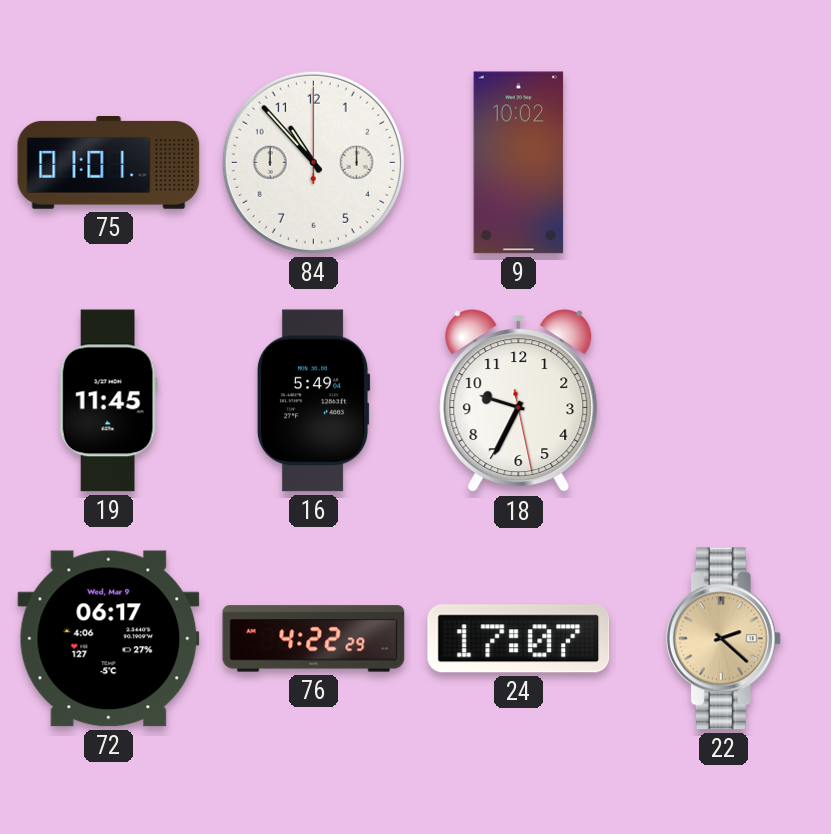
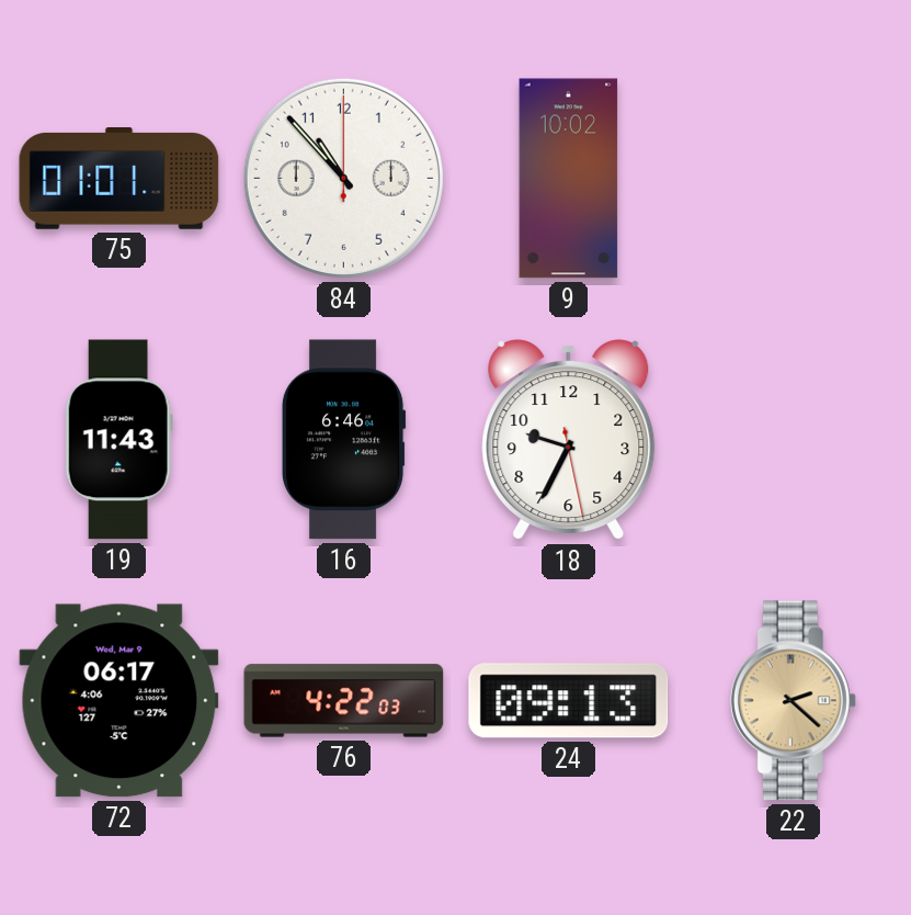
19: 11:45 -> 11:43
16: 5:49 -> 6:46
76: 4:22:29 -> 4:22:03
24: 17:07 -> 09:13
